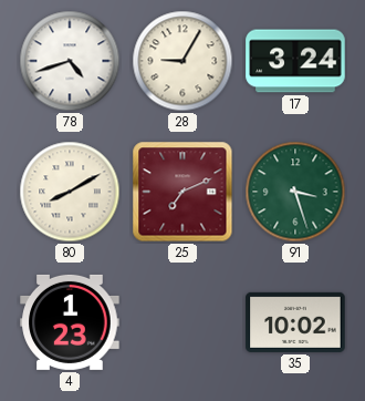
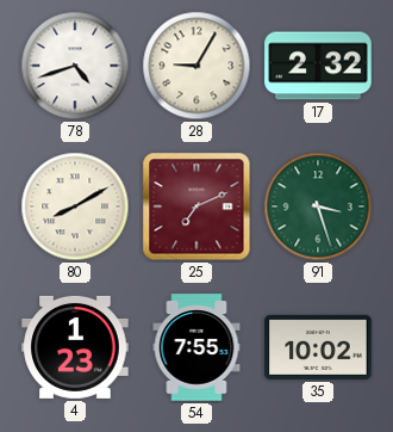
17: 3:24 -> 2:32
54: none -> 7:55
